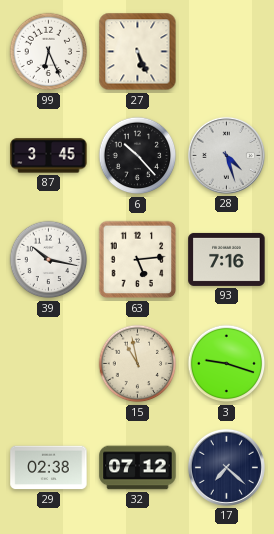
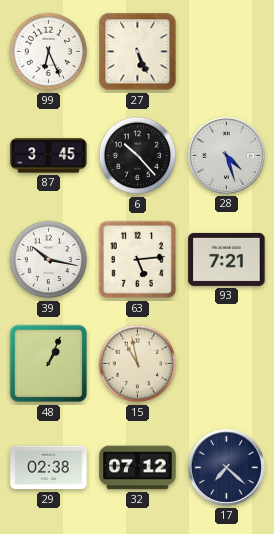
93: 7:16 -> 7:21
48: none -> 1:04
3: 9:18 -> none
